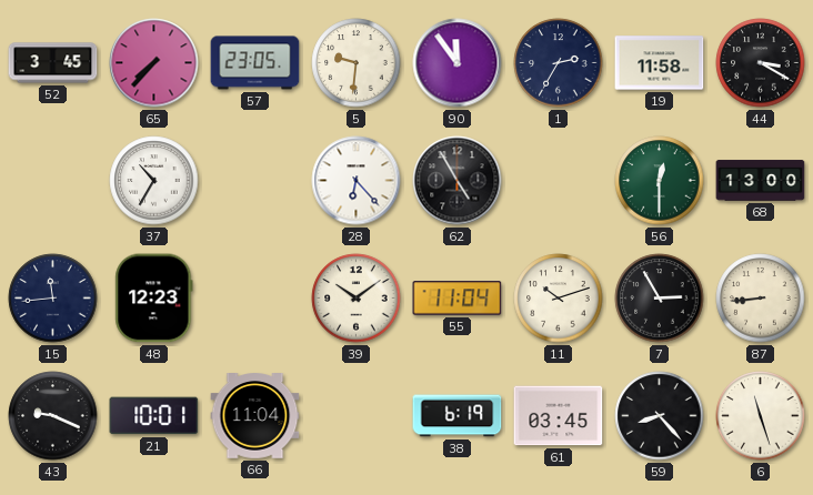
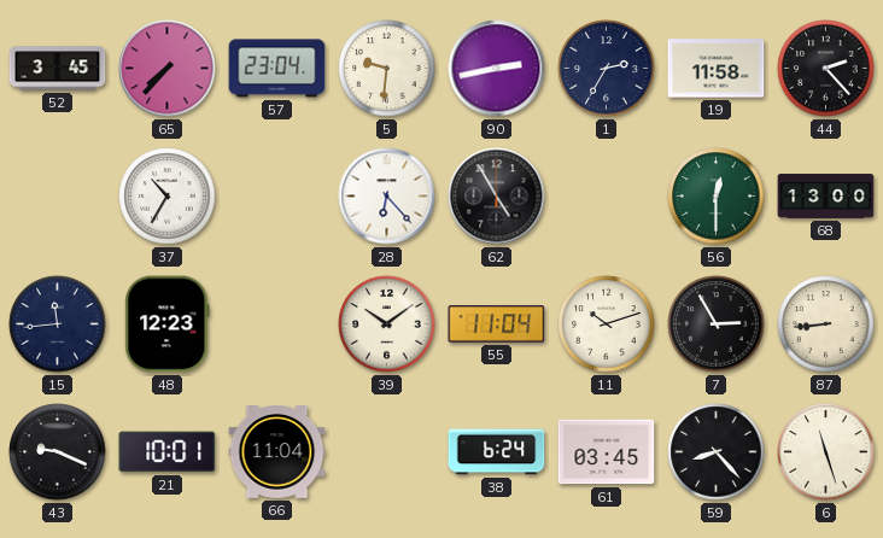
57: 23:05 -> 23:04
90: 11:54 -> 2:43
44: 3:20 -> 2:23
38: 6:19 -> 6:24
